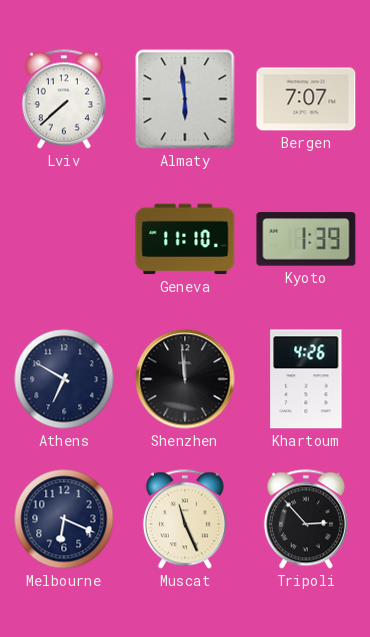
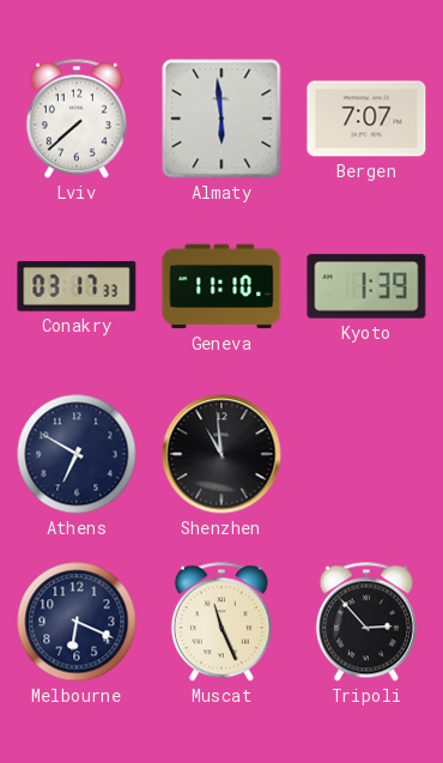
Conakry: none -> 03:17
Shenzhen: 11:59 -> 10:59
Khartoum: 4:26 -> none
